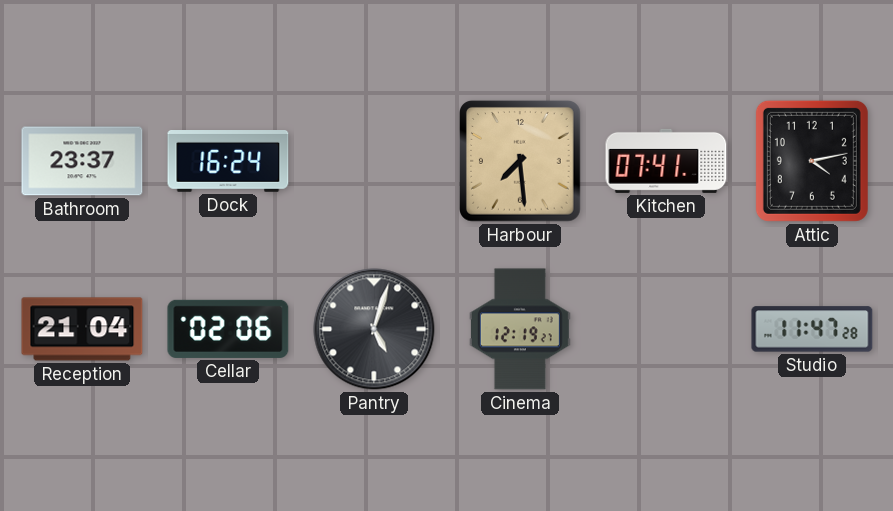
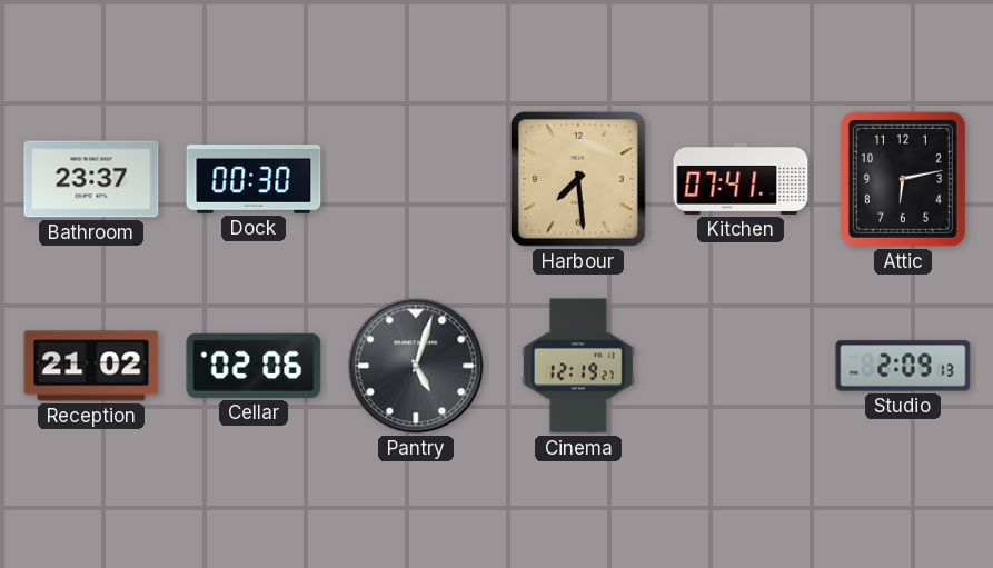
Dock: 16:24 -> 00:30
Attic: 4:13 -> 6:13
Reception: 21:04 -> 21:02
Studio: 11:47 -> 2:09
